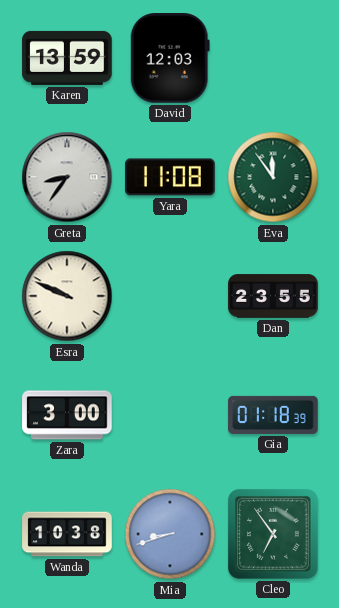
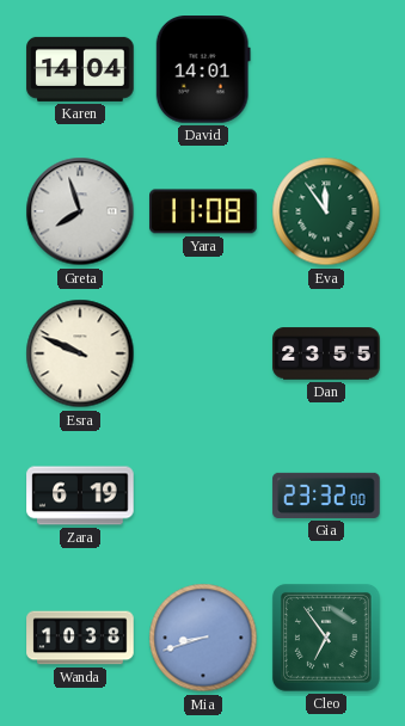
Karen: 13:59 -> 14:04
David: 12:03 -> 14:01
Greta: 8:36 -> 7:57
Zara: 3:00 -> 6:19
Gia: 01:18 -> 23:32
